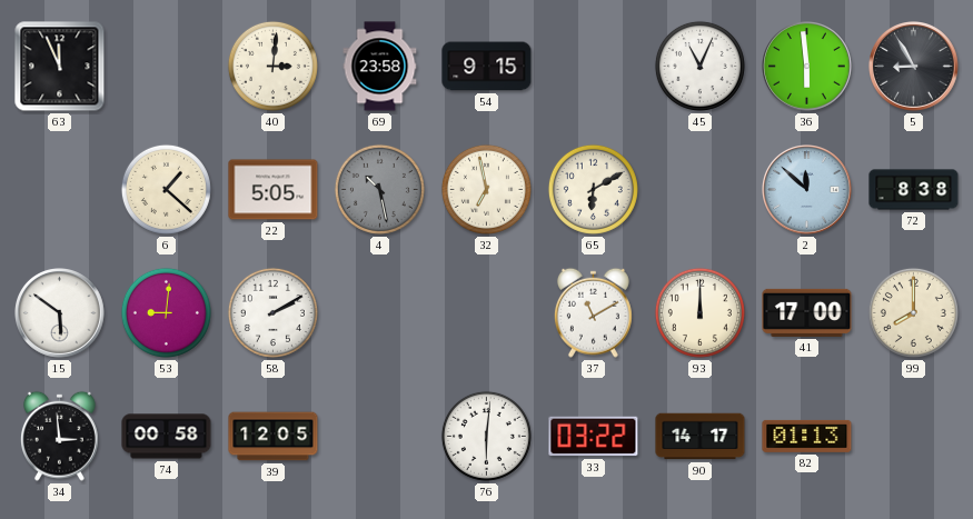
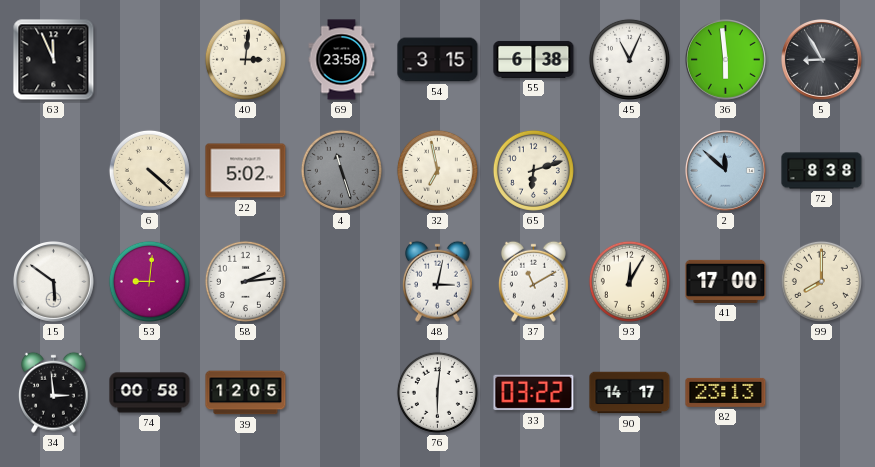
54: 9:15 -> 3:15
55: none -> 6:38
6: 1:22 -> 4:22
22: 5:05 -> 5:02
4: 10:28 -> 11:27
65: 6:10 -> 6:12
58: 2:10 -> 2:14
48: none -> 3:02
93: 12:00 -> 12:05
82: 01:13 -> 23:13
